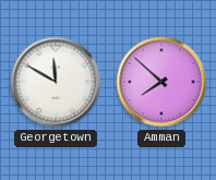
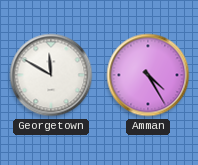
Amman: 7:52 -> 4:25
